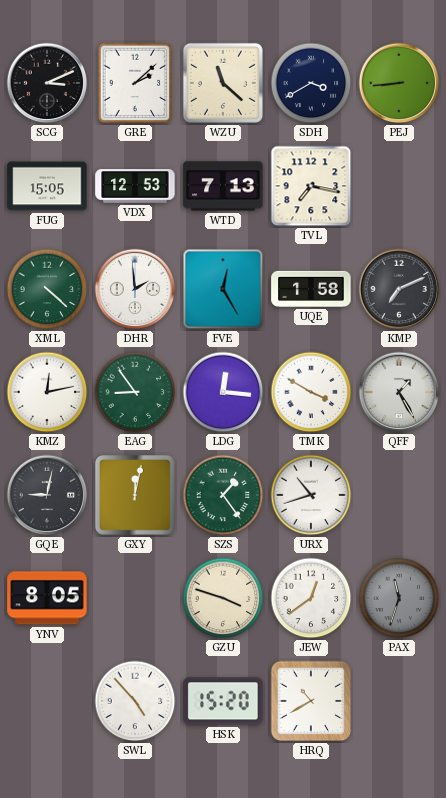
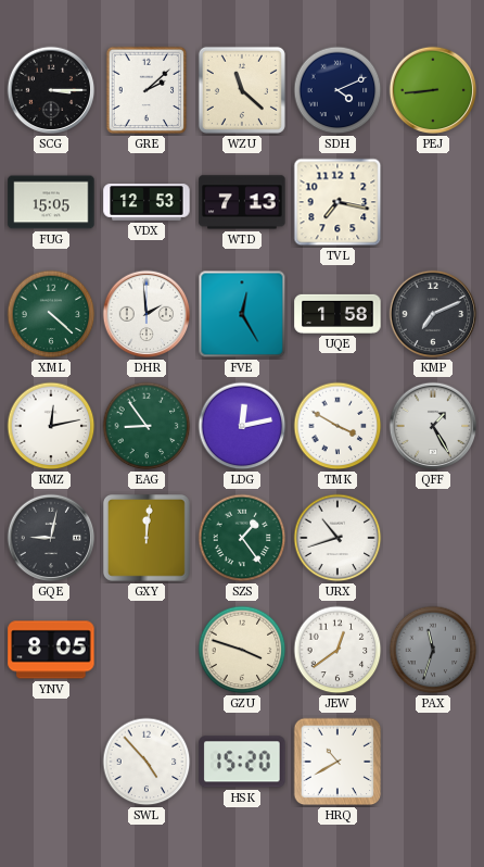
SCG: 3:11 -> 3:15
SDH: 3:40 -> 4:11
LDG: 12:16 -> 12:13
GXY: 12:02 -> 12:01
